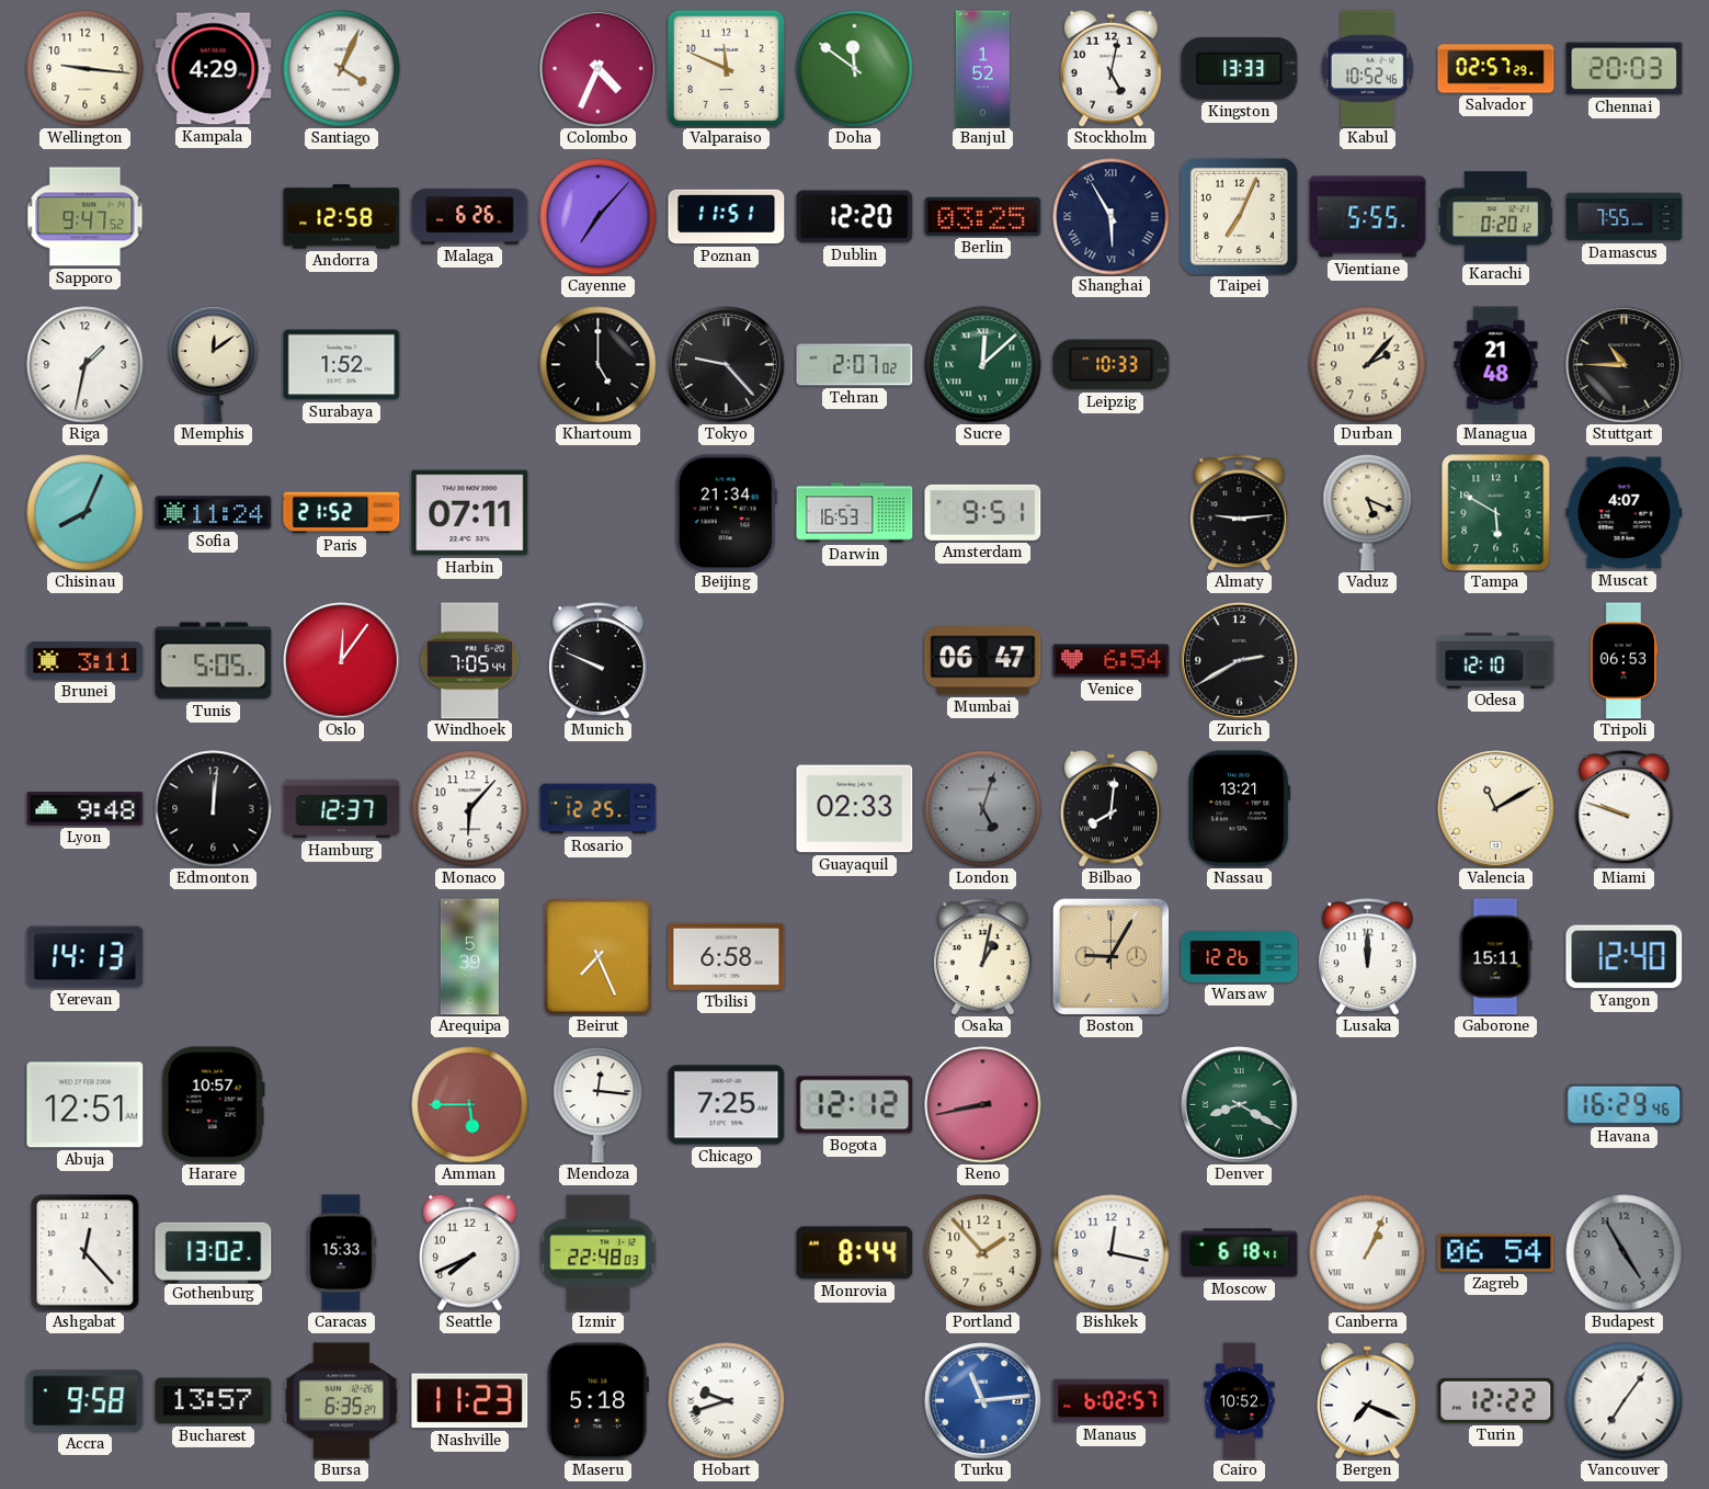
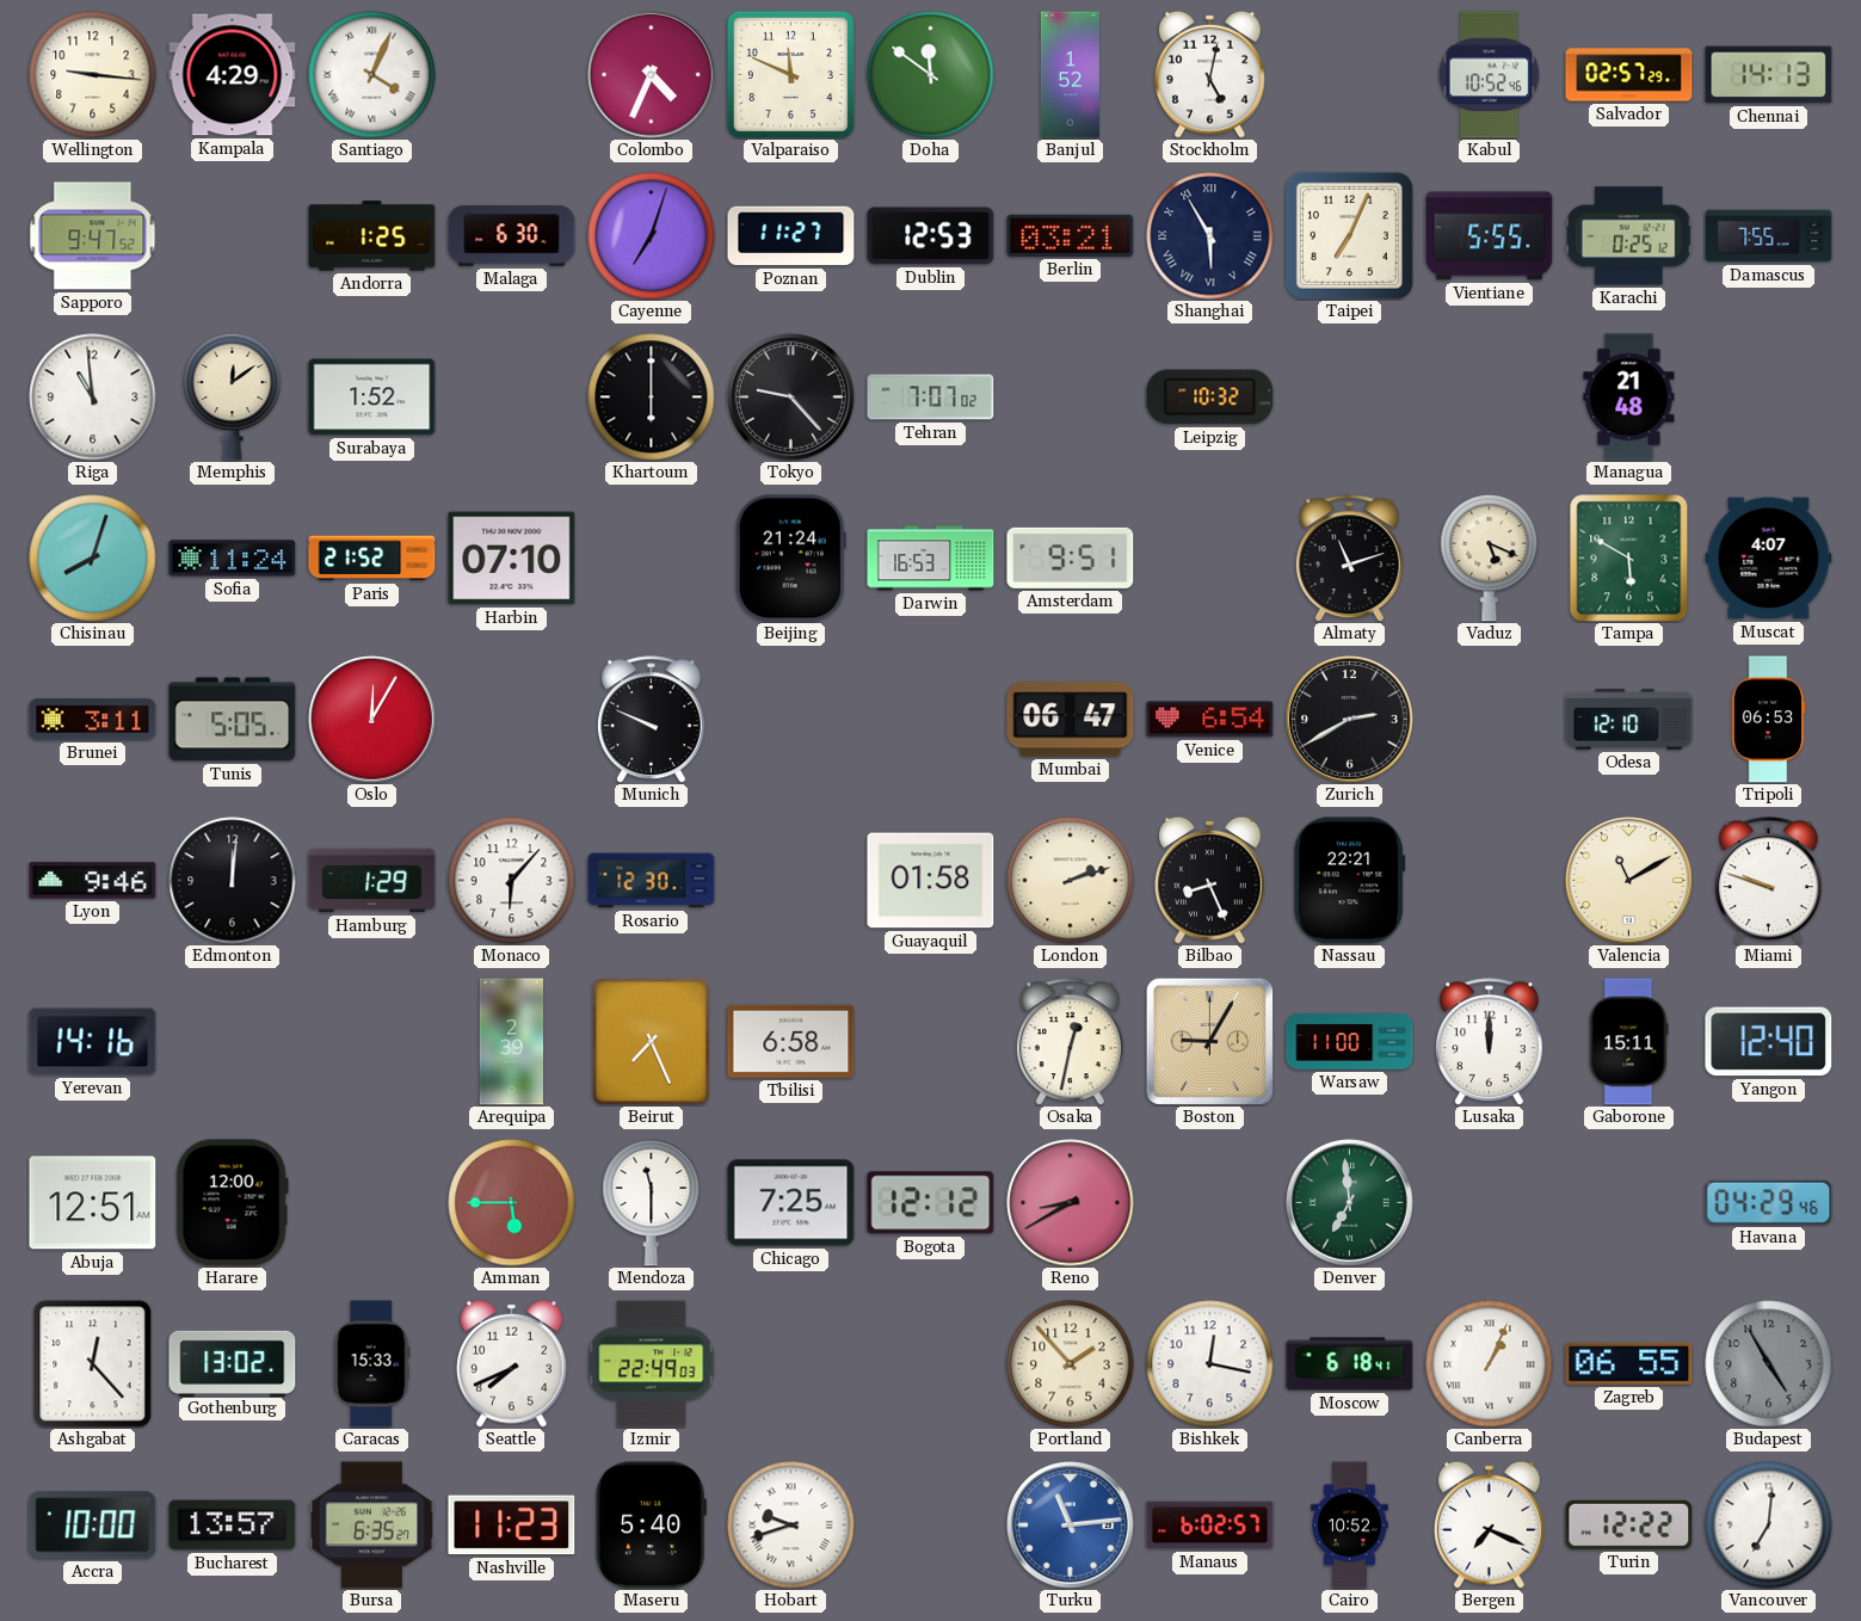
Kingston: 13:33 -> none
Chennai: 20:03 -> 14:13
Andorra: 12:58 -> 1:25
Malaga: 6:26 -> 6:30
Cayenne: 7:07 -> 7:03
Poznan: 11:51 -> 11:27
Dublin: 12:20 -> 12:53
Berlin: 03:25 -> 03:21
Karachi: 0:20 -> 0:25
Riga: 1:32 -> 10:59
Khartoum: 5:00 -> 6:00
Tehran: 2:07 -> 7:07
Sucre: 12:08 -> none
Leipzig: 10:33 -> 10:32
Durban: 2:07 -> none
Stuttgart: 10:45 -> none
Chisinau: 8:04 -> 8:03
Harbin: 07:11 -> 07:10
Beijing: 21:34 -> 21:24
Almaty: 9:14 -> 11:12
Oslo: 12:06 -> 12:05
Windhoek: 7:05 -> none
Lyon: 9:48 -> 9:46
Hamburg: 12:37 -> 1:29
Rosario: 12:25 -> 12:30
Guayaquil: 02:33 -> 01:58
London: 5:03 -> 2:12
London dial: grey -> cream
Bilbao: 8:01 -> 8:26
Nassau: 13:21 -> 22:21
Yerevan: 14:13 -> 14:16
Arequipa: 5:39 -> 2:39
Osaka: 1:02 -> 12:32
Warsaw: 12:26 -> 11:00
Harare: 10:57 -> 12:00
Mendoza: 12:16 -> 11:30
Reno: 8:43 -> 8:40
Denver: 8:20 -> 6:59
Havana: 16:29 -> 04:29
Izmir: 22:48 -> 22:49
Monrovia: 8:44 -> none
Zagreb: 06:54 -> 06:55
Accra: 9:58 -> 10:00
Maseru: 5:18 -> 5:40
Vancouver: 7:06 -> 7:01
